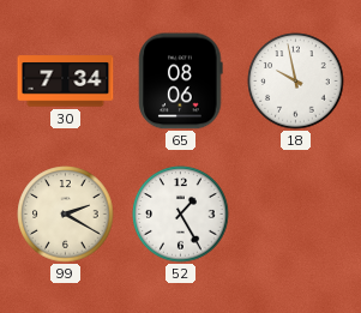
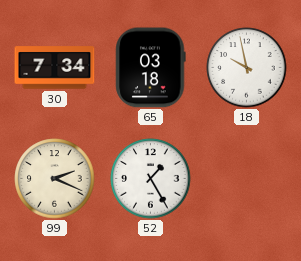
65: 08:06 -> 03:18
99: 2:20 -> 2:19
